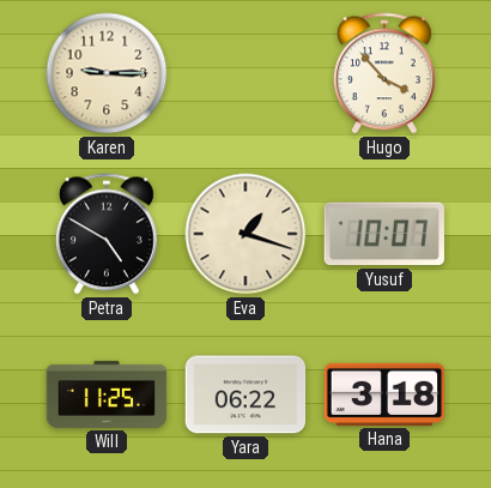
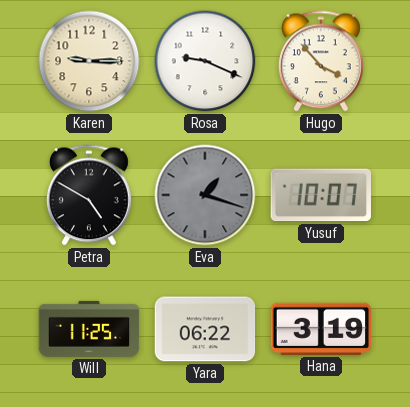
Rosa: none -> 9:19
Eva dial: cream -> grey
Hana: 3:18 -> 3:19
